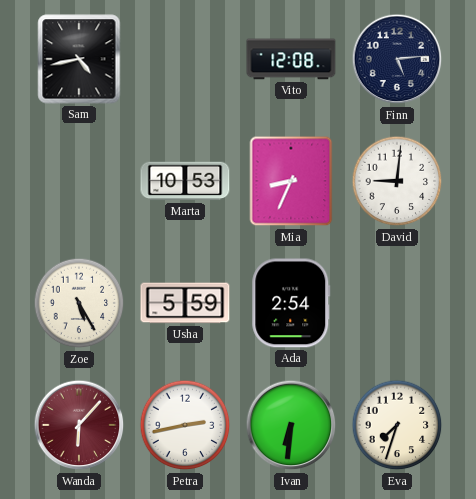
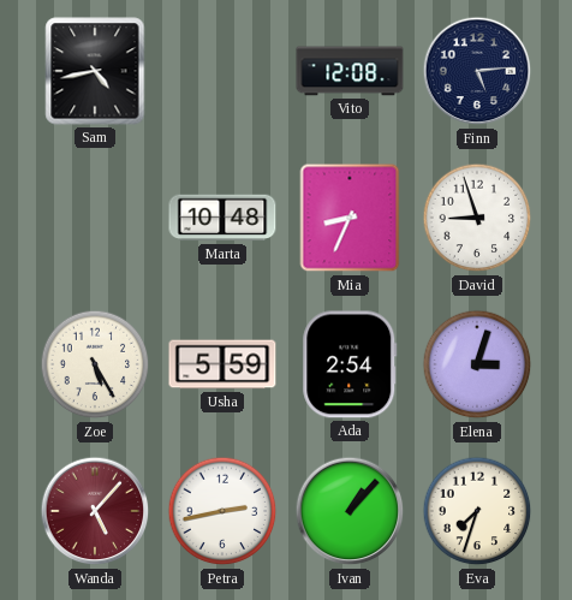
Marta: 10:53 -> 10:48
David: 9:01 -> 8:57
Elena: none -> 3:03
Wanda: 6:07 -> 5:07
Ivan: 6:31 -> 1:07
